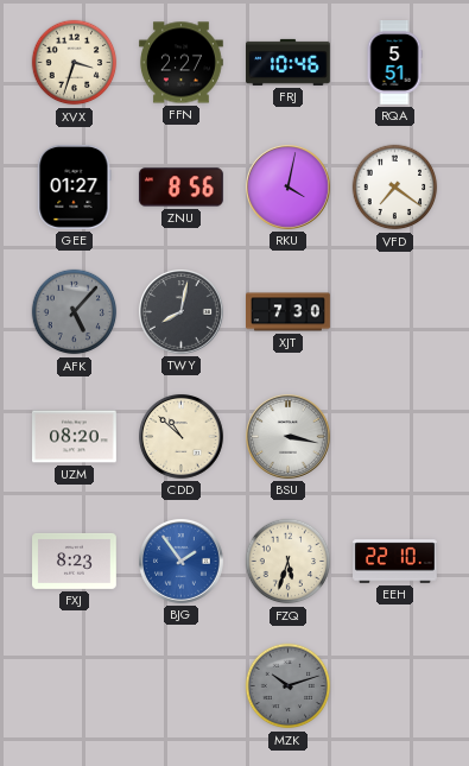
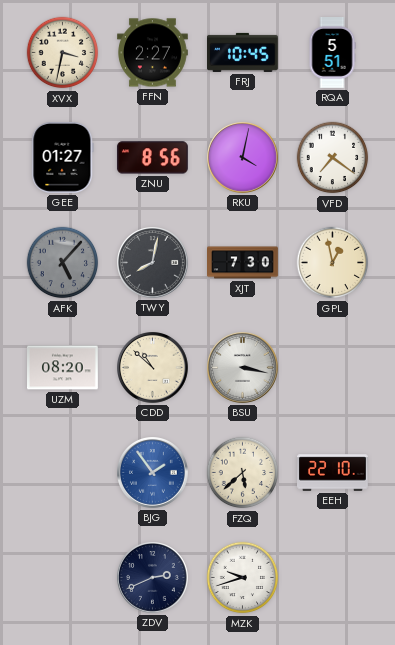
XVX: 3:33 -> 3:32
FRJ: 10:46 -> 10:45
GPL: none -> 12:58
FXJ: 8:23 -> none
FZQ: 5:33 -> 5:38
ZDV: none -> 2:41
MZK: 10:12 -> 9:42
MZK dial: grey -> white
